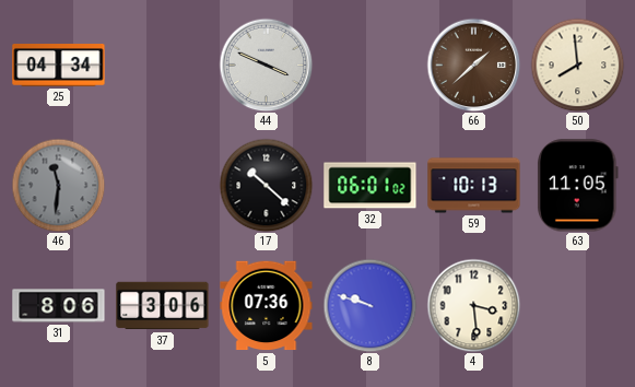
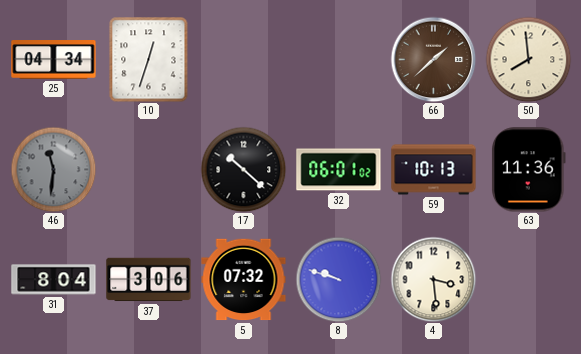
10: none -> 12:33
44: 3:49 -> none
63: 11:05 -> 11:36
31: 8:06 -> 8:04
5: 07:36 -> 07:32
